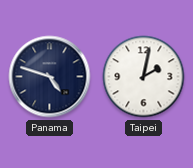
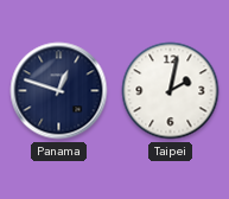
Panama: 4:48 -> 12:48
